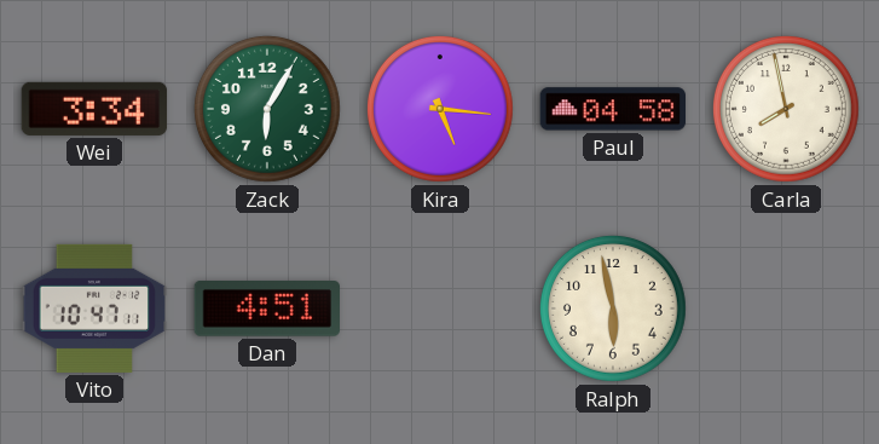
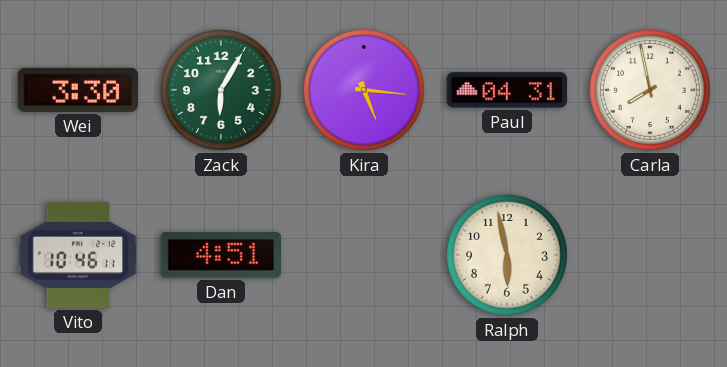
Wei: 3:34 -> 3:30
Paul: 04:58 -> 04:31
Vito: 10:47 -> 10:46
